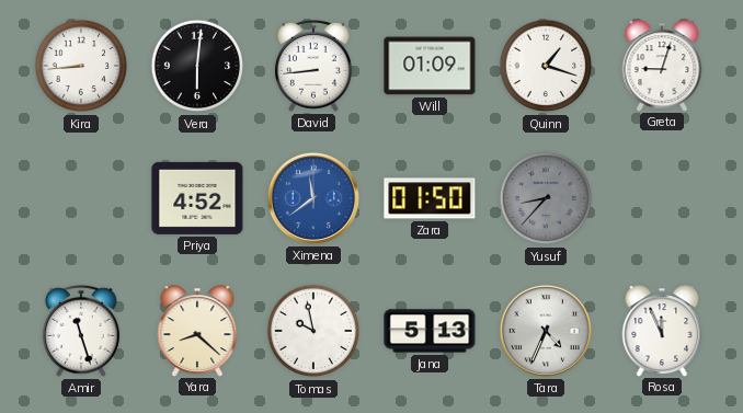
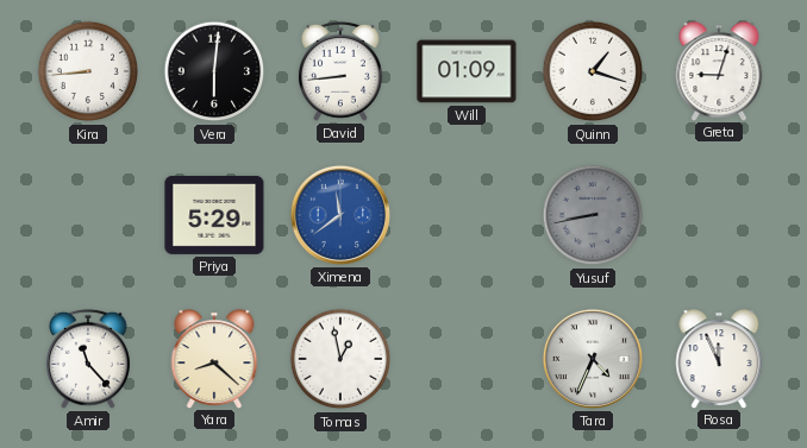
Priya: 4:52 -> 5:29
Zara: 01:50 -> none
Yusuf: 8:37 -> 8:43
Amir: 11:27 -> 11:23
Tomas: 9:58 -> 12:58
Jana: 5:13 -> none
